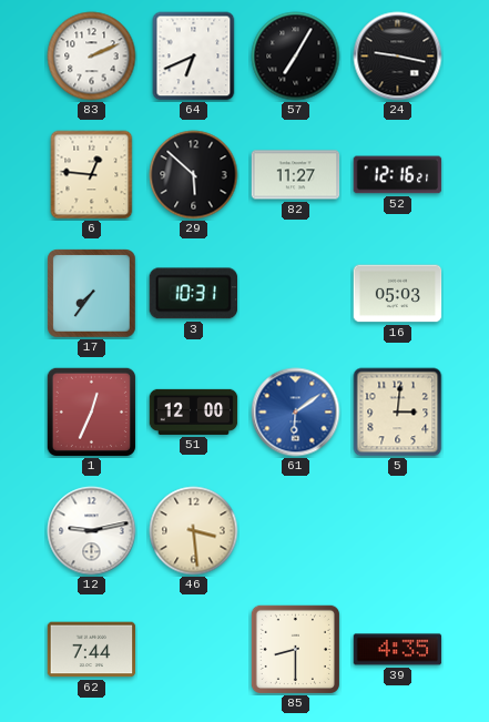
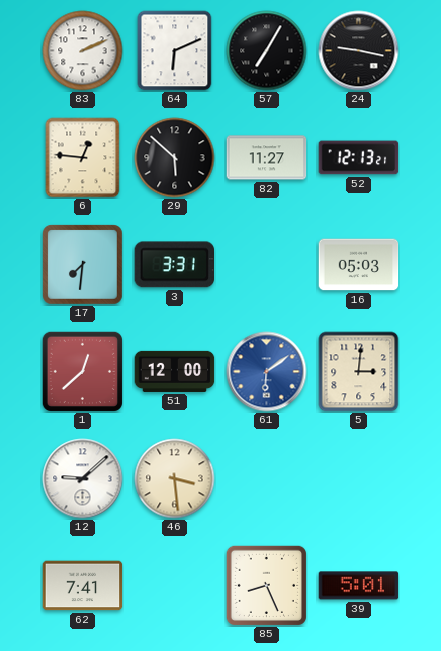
64: 6:41 -> 6:11
52: 12:16 -> 12:13
17: 7:36 -> 7:31
3: 10:31 -> 3:31
1: 12:34 -> 12:38
12: 9:13 -> 9:08
62: 7:44 -> 7:41
85: 8:30 -> 8:26
39: 4:35 -> 5:01
